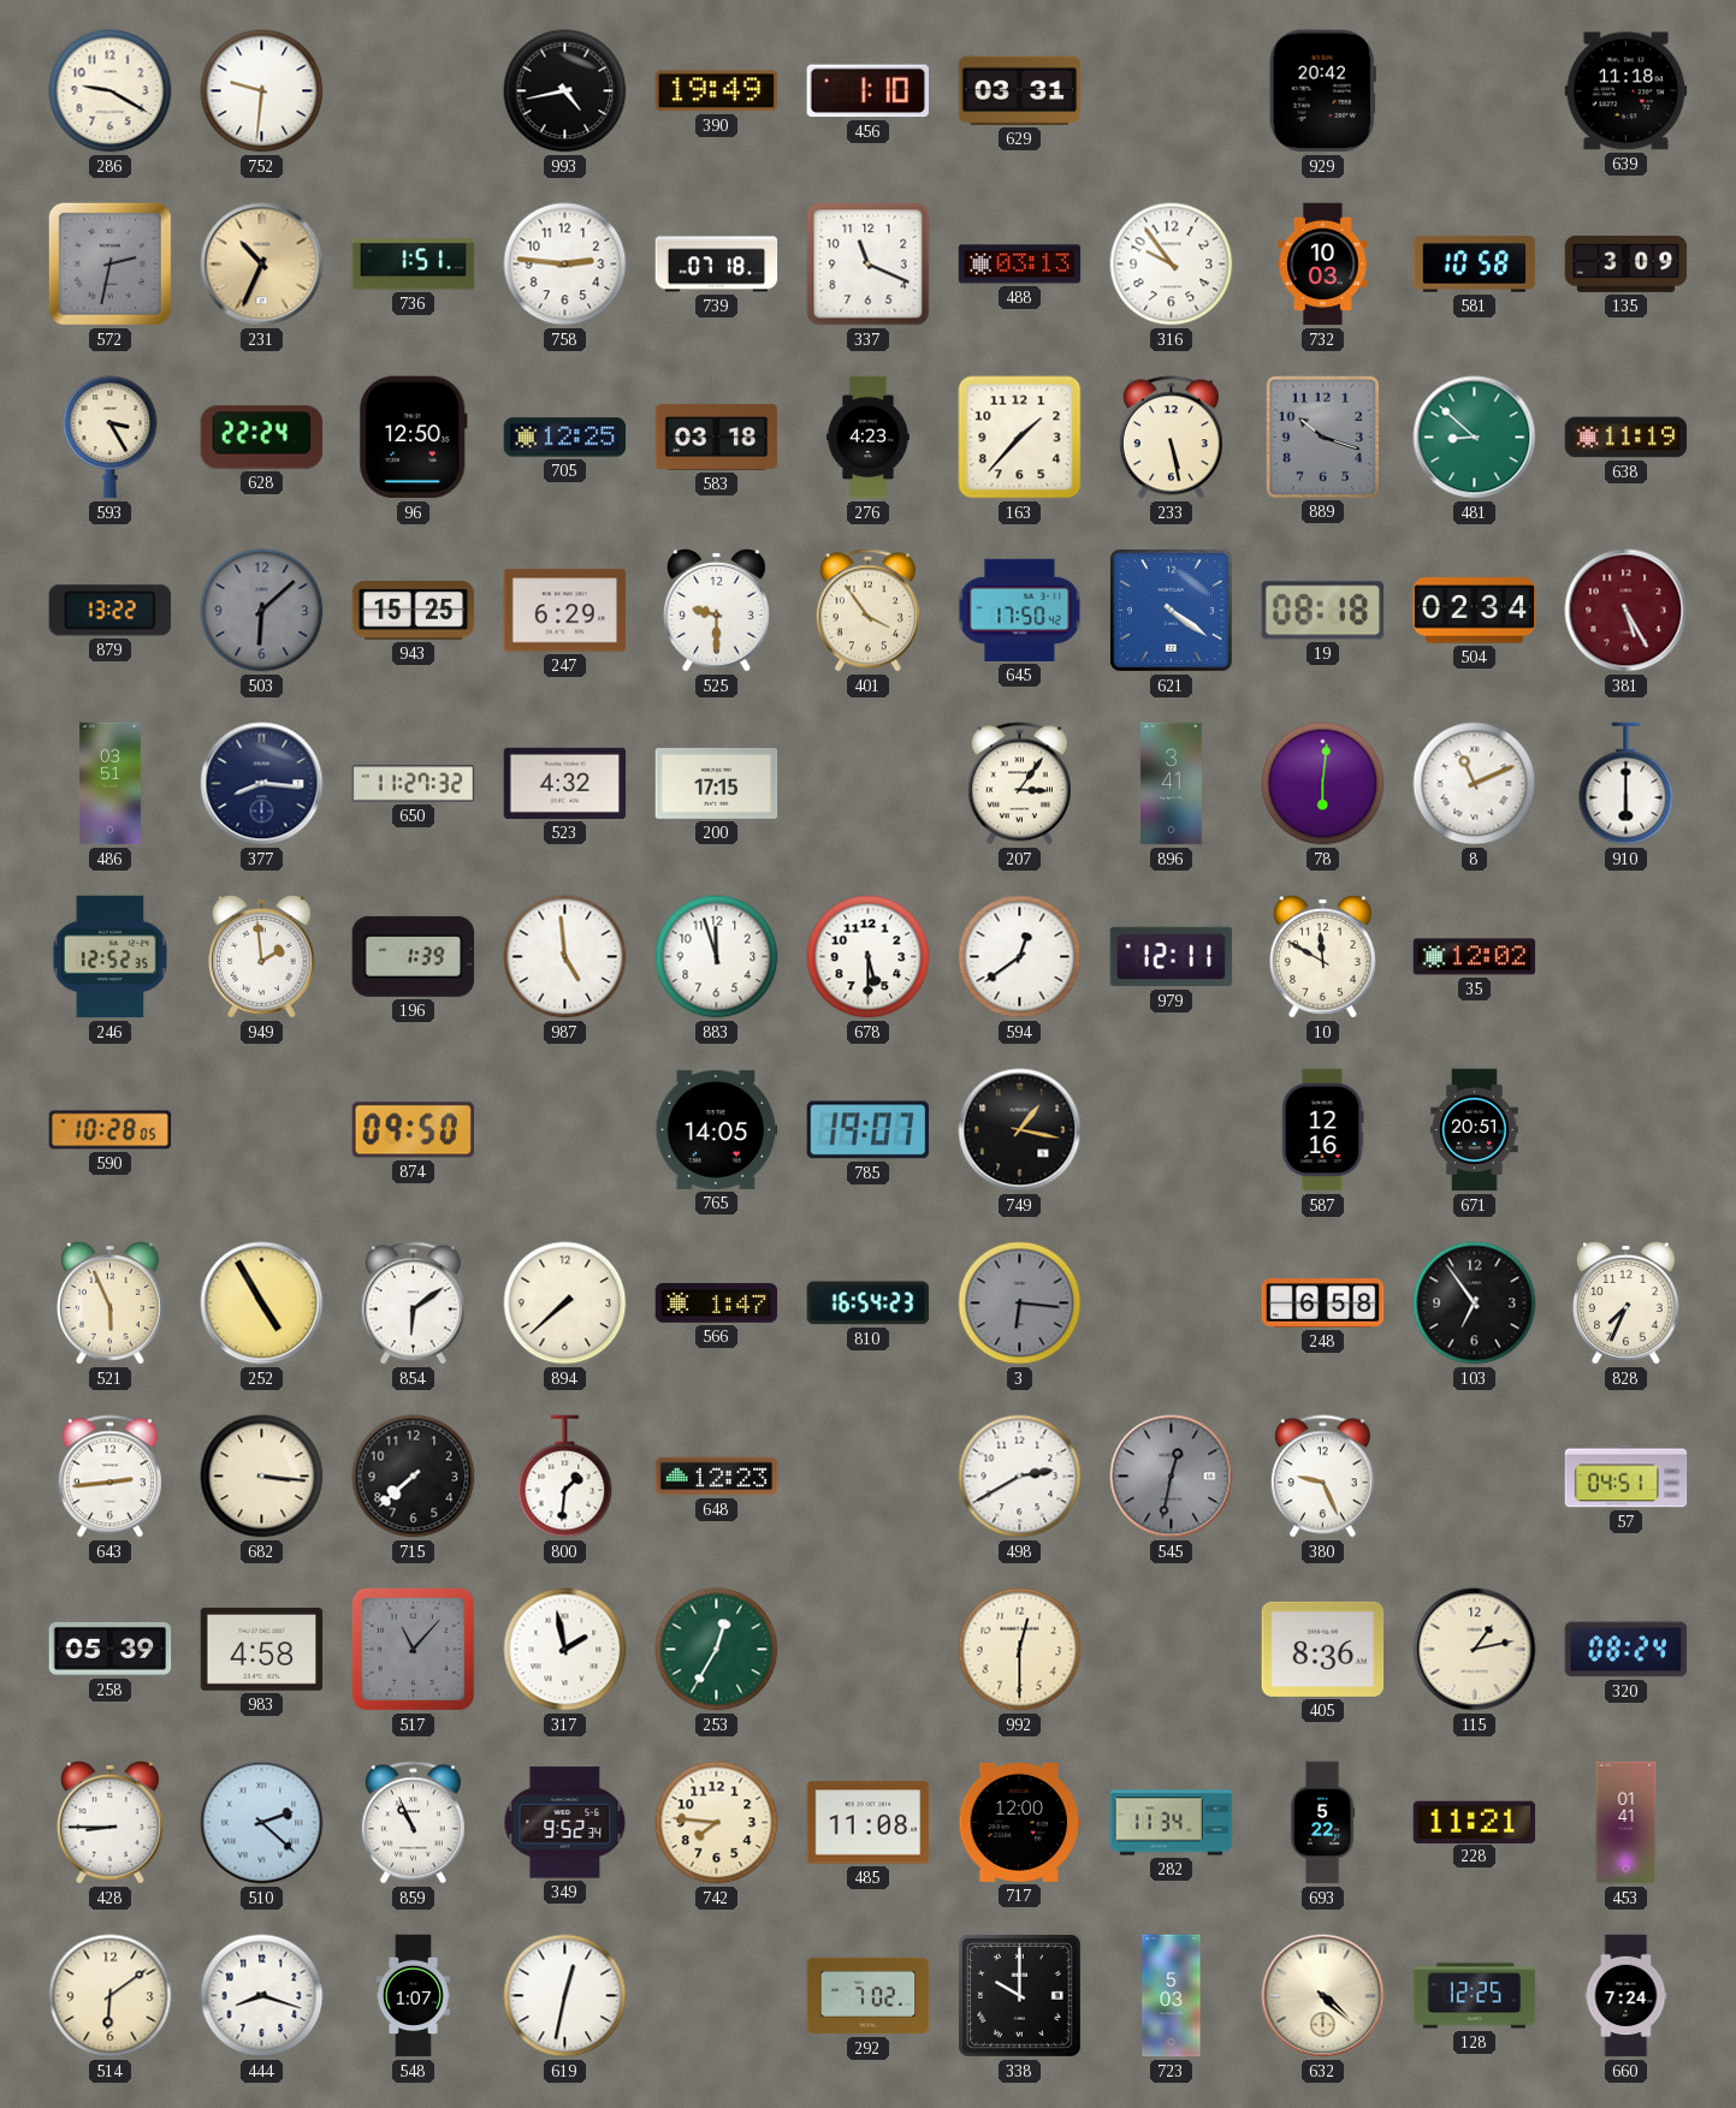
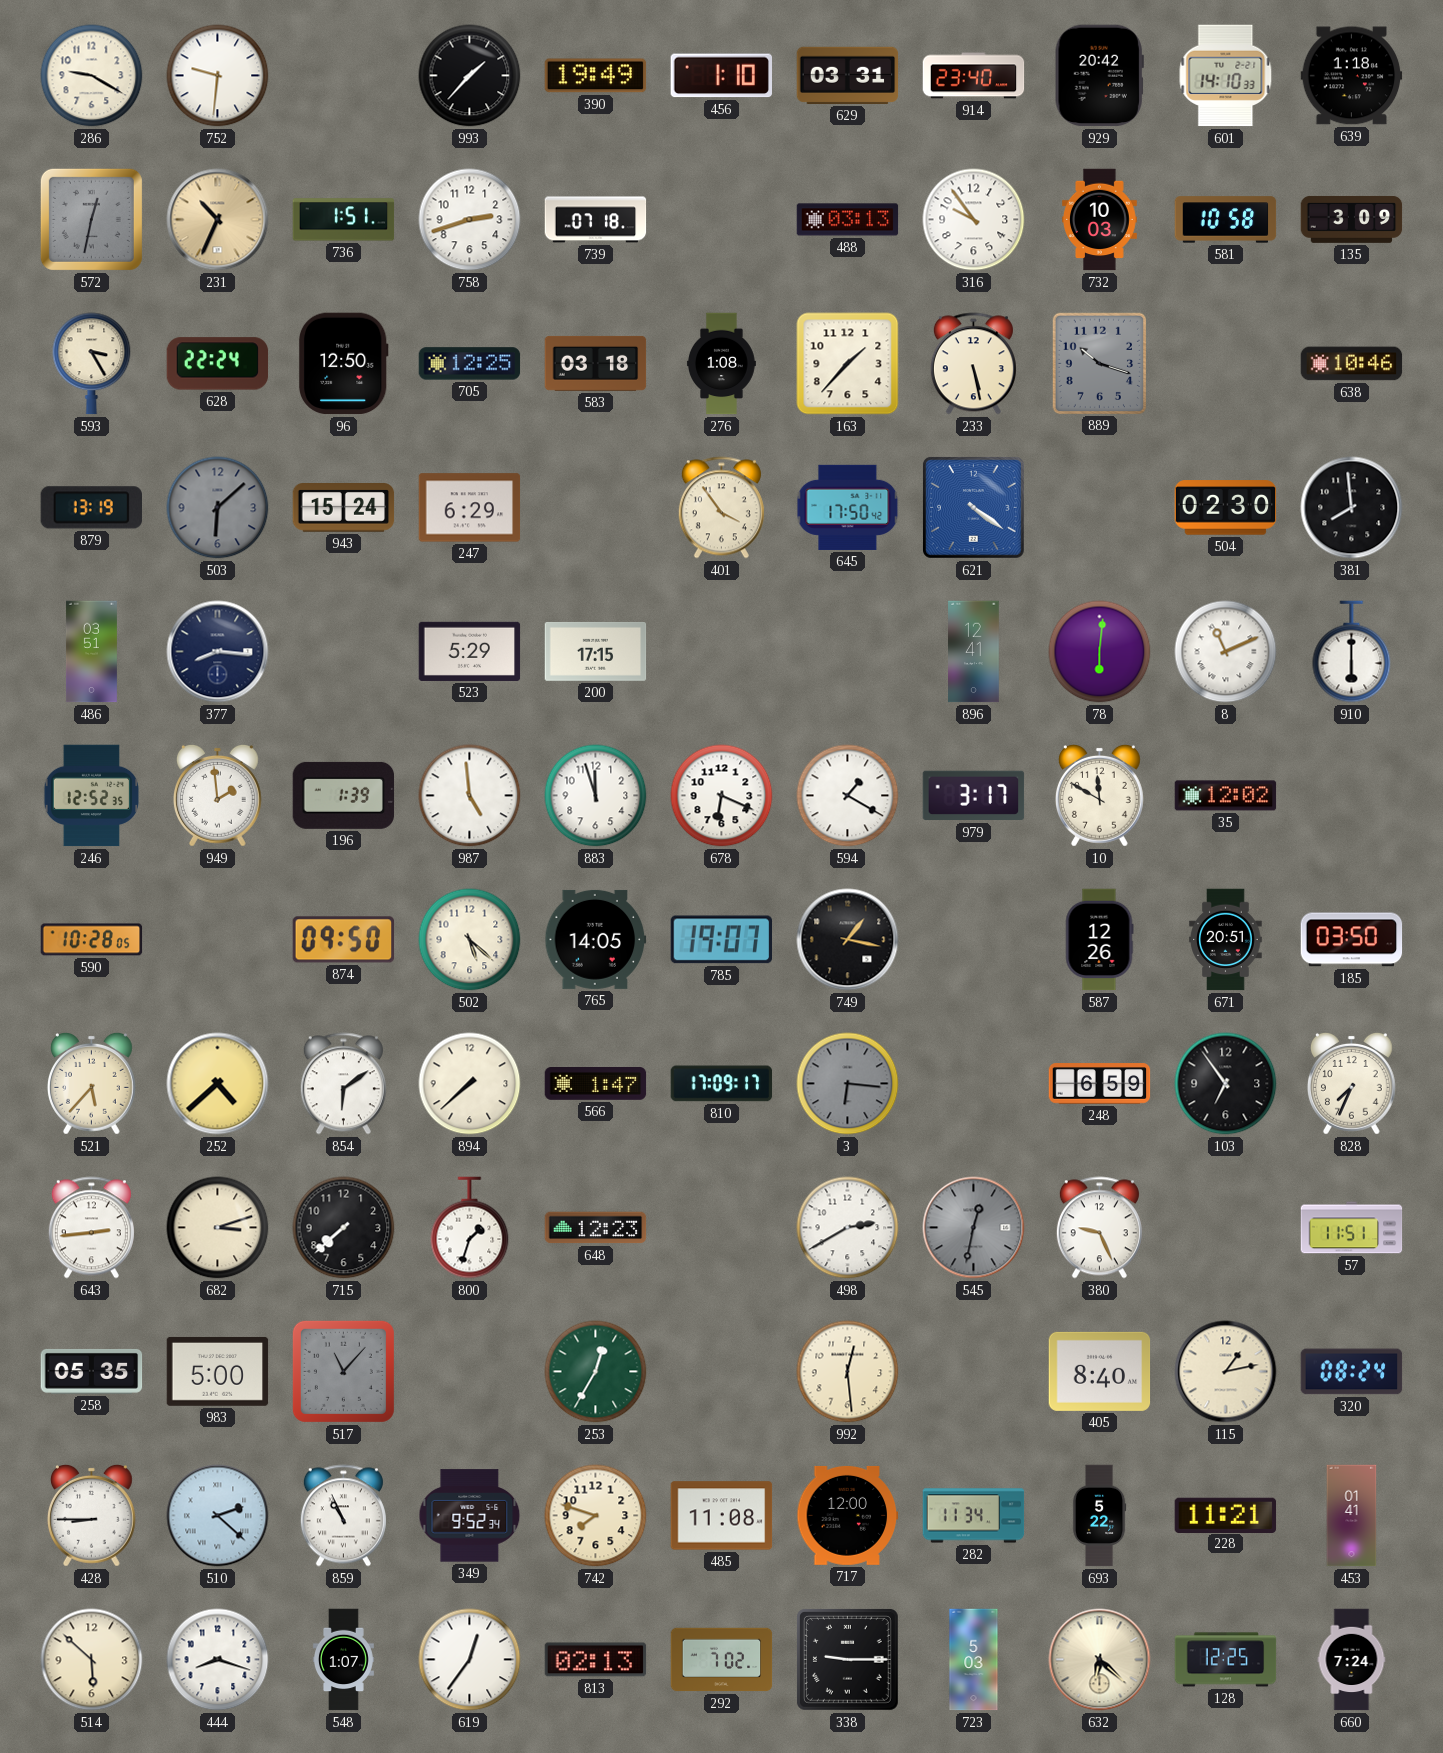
993: 4:43 -> 1:37
914: none -> 23:40
601: none -> 14:10
639: 11:18 -> 1:18
572: 2:32 -> 12:32
758: 2:46 -> 2:42
337: 11:19 -> none
276: 4:23 -> 1:08
481: 8:52 -> none
638: 11:19 -> 10:46
879: 13:22 -> 13:19
943: 15:25 -> 15:24
525: 9:30 -> none
19: 08:18 -> none
504: 02:34 -> 02:30
381: 5:25 -> 7:59
381 dial: burgundy -> black
650: 11:27 -> none
523: 4:32 -> 5:29
207: 3:06 -> none
896: 3:41 -> 12:41
678: 5:30 -> 6:19
594: 12:39 -> 1:20
979: 12:11 -> 3:17
502: none -> 5:22
587: 12:16 -> 12:26
185: none -> 03:50
521: 5:56 -> 5:37
252: 4:55 -> 4:38
810: 16:54 -> 17:09
248: 6:58 -> 6:59
682: 3:16 -> 3:12
800: 1:31 -> 1:33
57: 04:51 -> 11:51
258: 05:39 -> 05:35
983: 4:58 -> 5:00
317: 1:58 -> none
992: 12:30 -> 12:29
405: 8:36 -> 8:40
742: 7:46 -> 7:48
514: 6:09 -> 5:52
619: 12:32 -> 12:36
813: none -> 02:13
338: 10:00 -> 9:15
632: 4:22 -> 6:22
